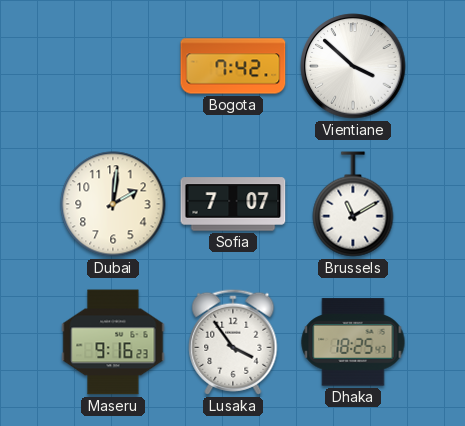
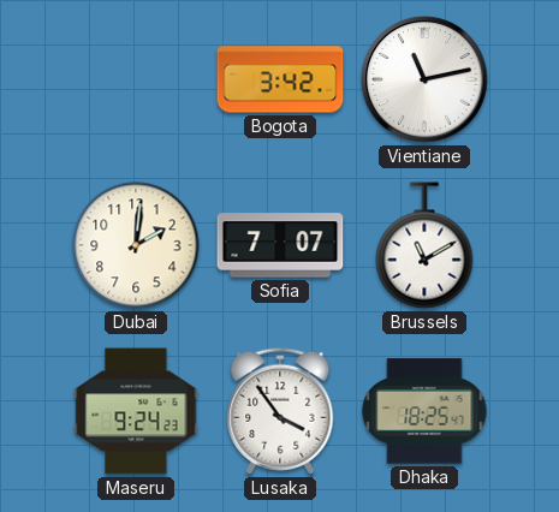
Bogota: 7:42 -> 3:42
Vientiane: 3:52 -> 11:13
Maseru: 9:16 -> 9:24
